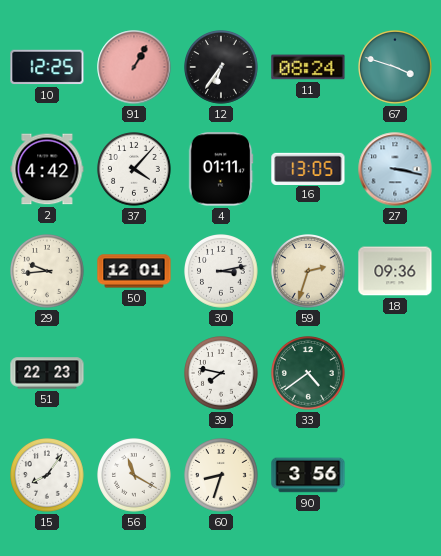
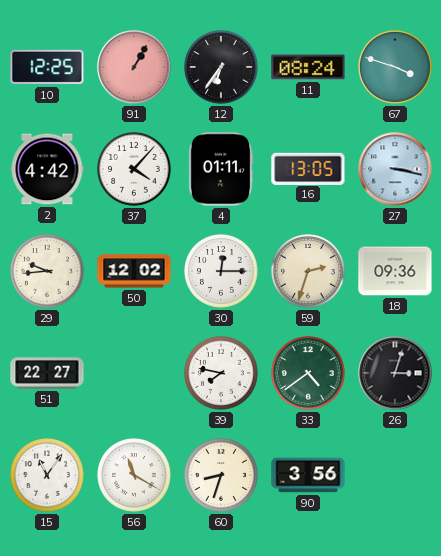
50: 12:01 -> 12:02
30: 3:13 -> 12:15
51: 22:23 -> 22:27
26: none -> 3:03
15: 8:06 -> 11:06
